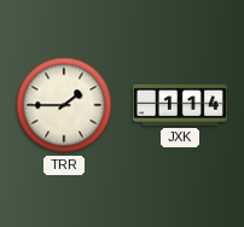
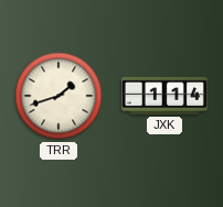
TRR: 1:45 -> 1:42
